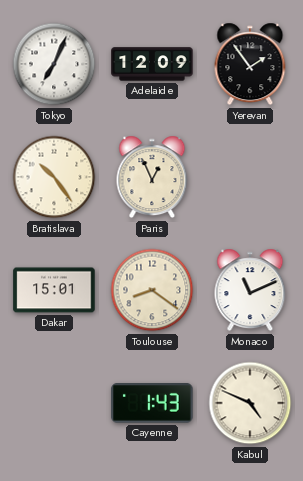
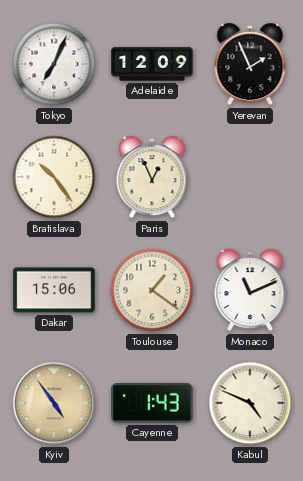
Yerevan: 1:54 -> 1:56
Dakar: 15:01 -> 15:06
Toulouse: 8:21 -> 1:21
Kyiv: none -> 4:54
